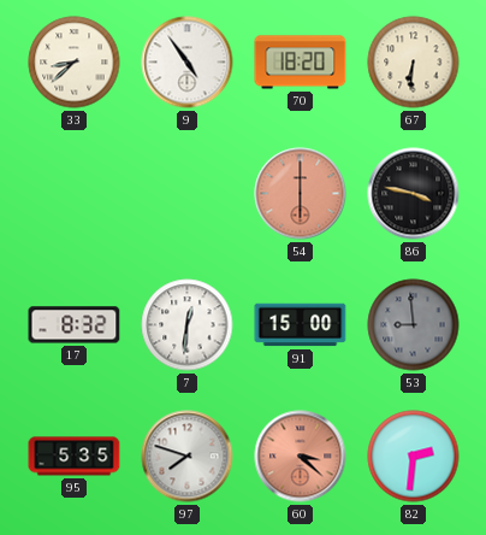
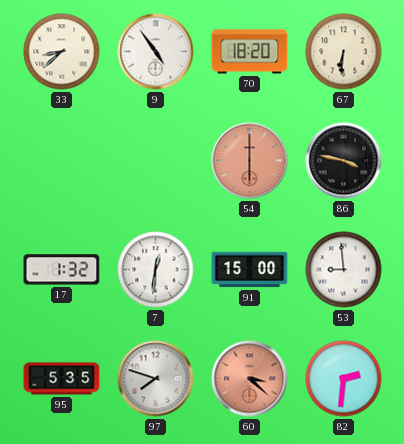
17: 8:32 -> 1:32
53 dial: grey -> white
